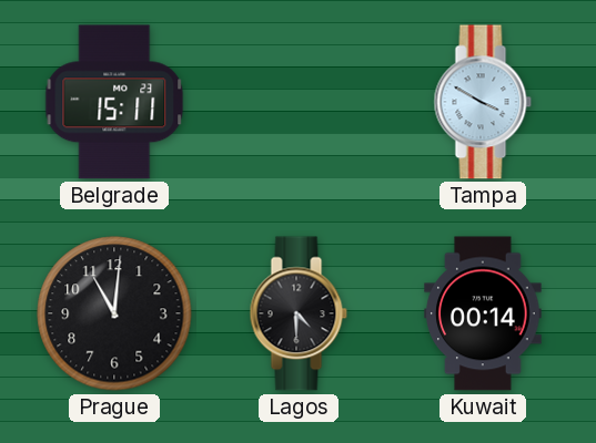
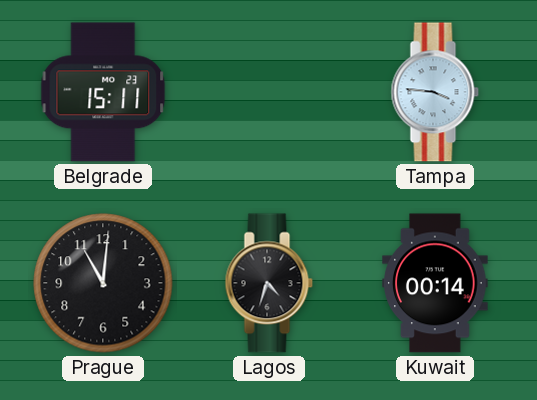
Tampa: 3:50 -> 3:46
Lagos: 4:30 -> 4:33
